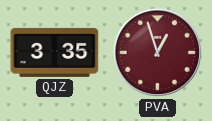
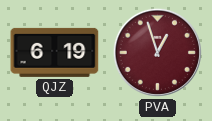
QJZ: 3:35 -> 6:19
